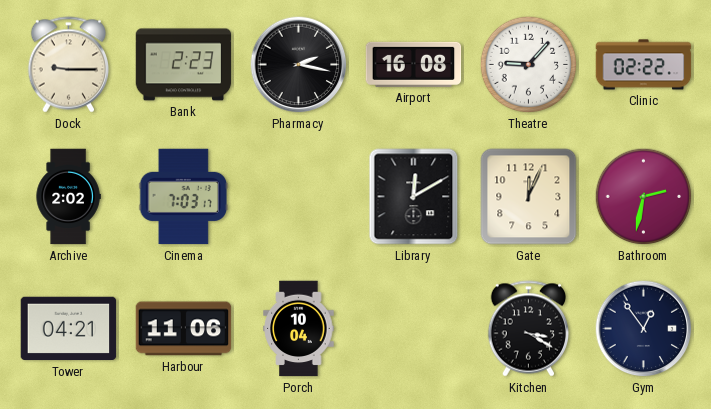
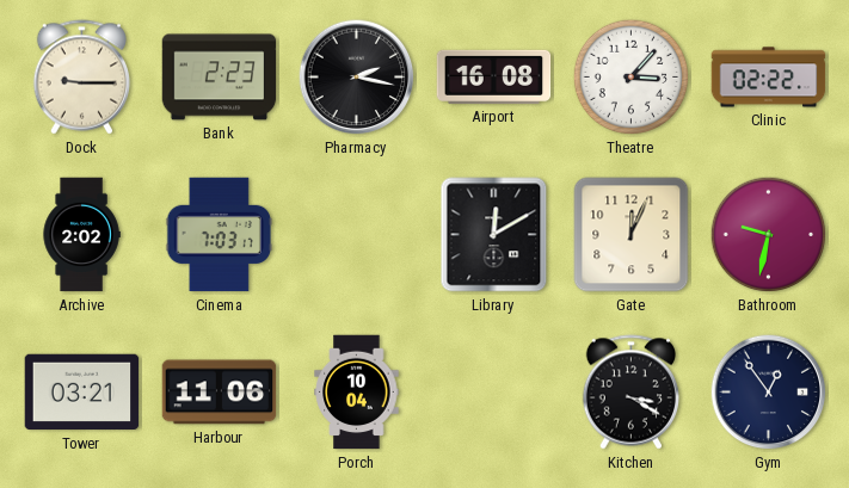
Theatre: 9:07 -> 3:07
Bathroom: 2:32 -> 9:32
Tower: 04:21 -> 03:21
